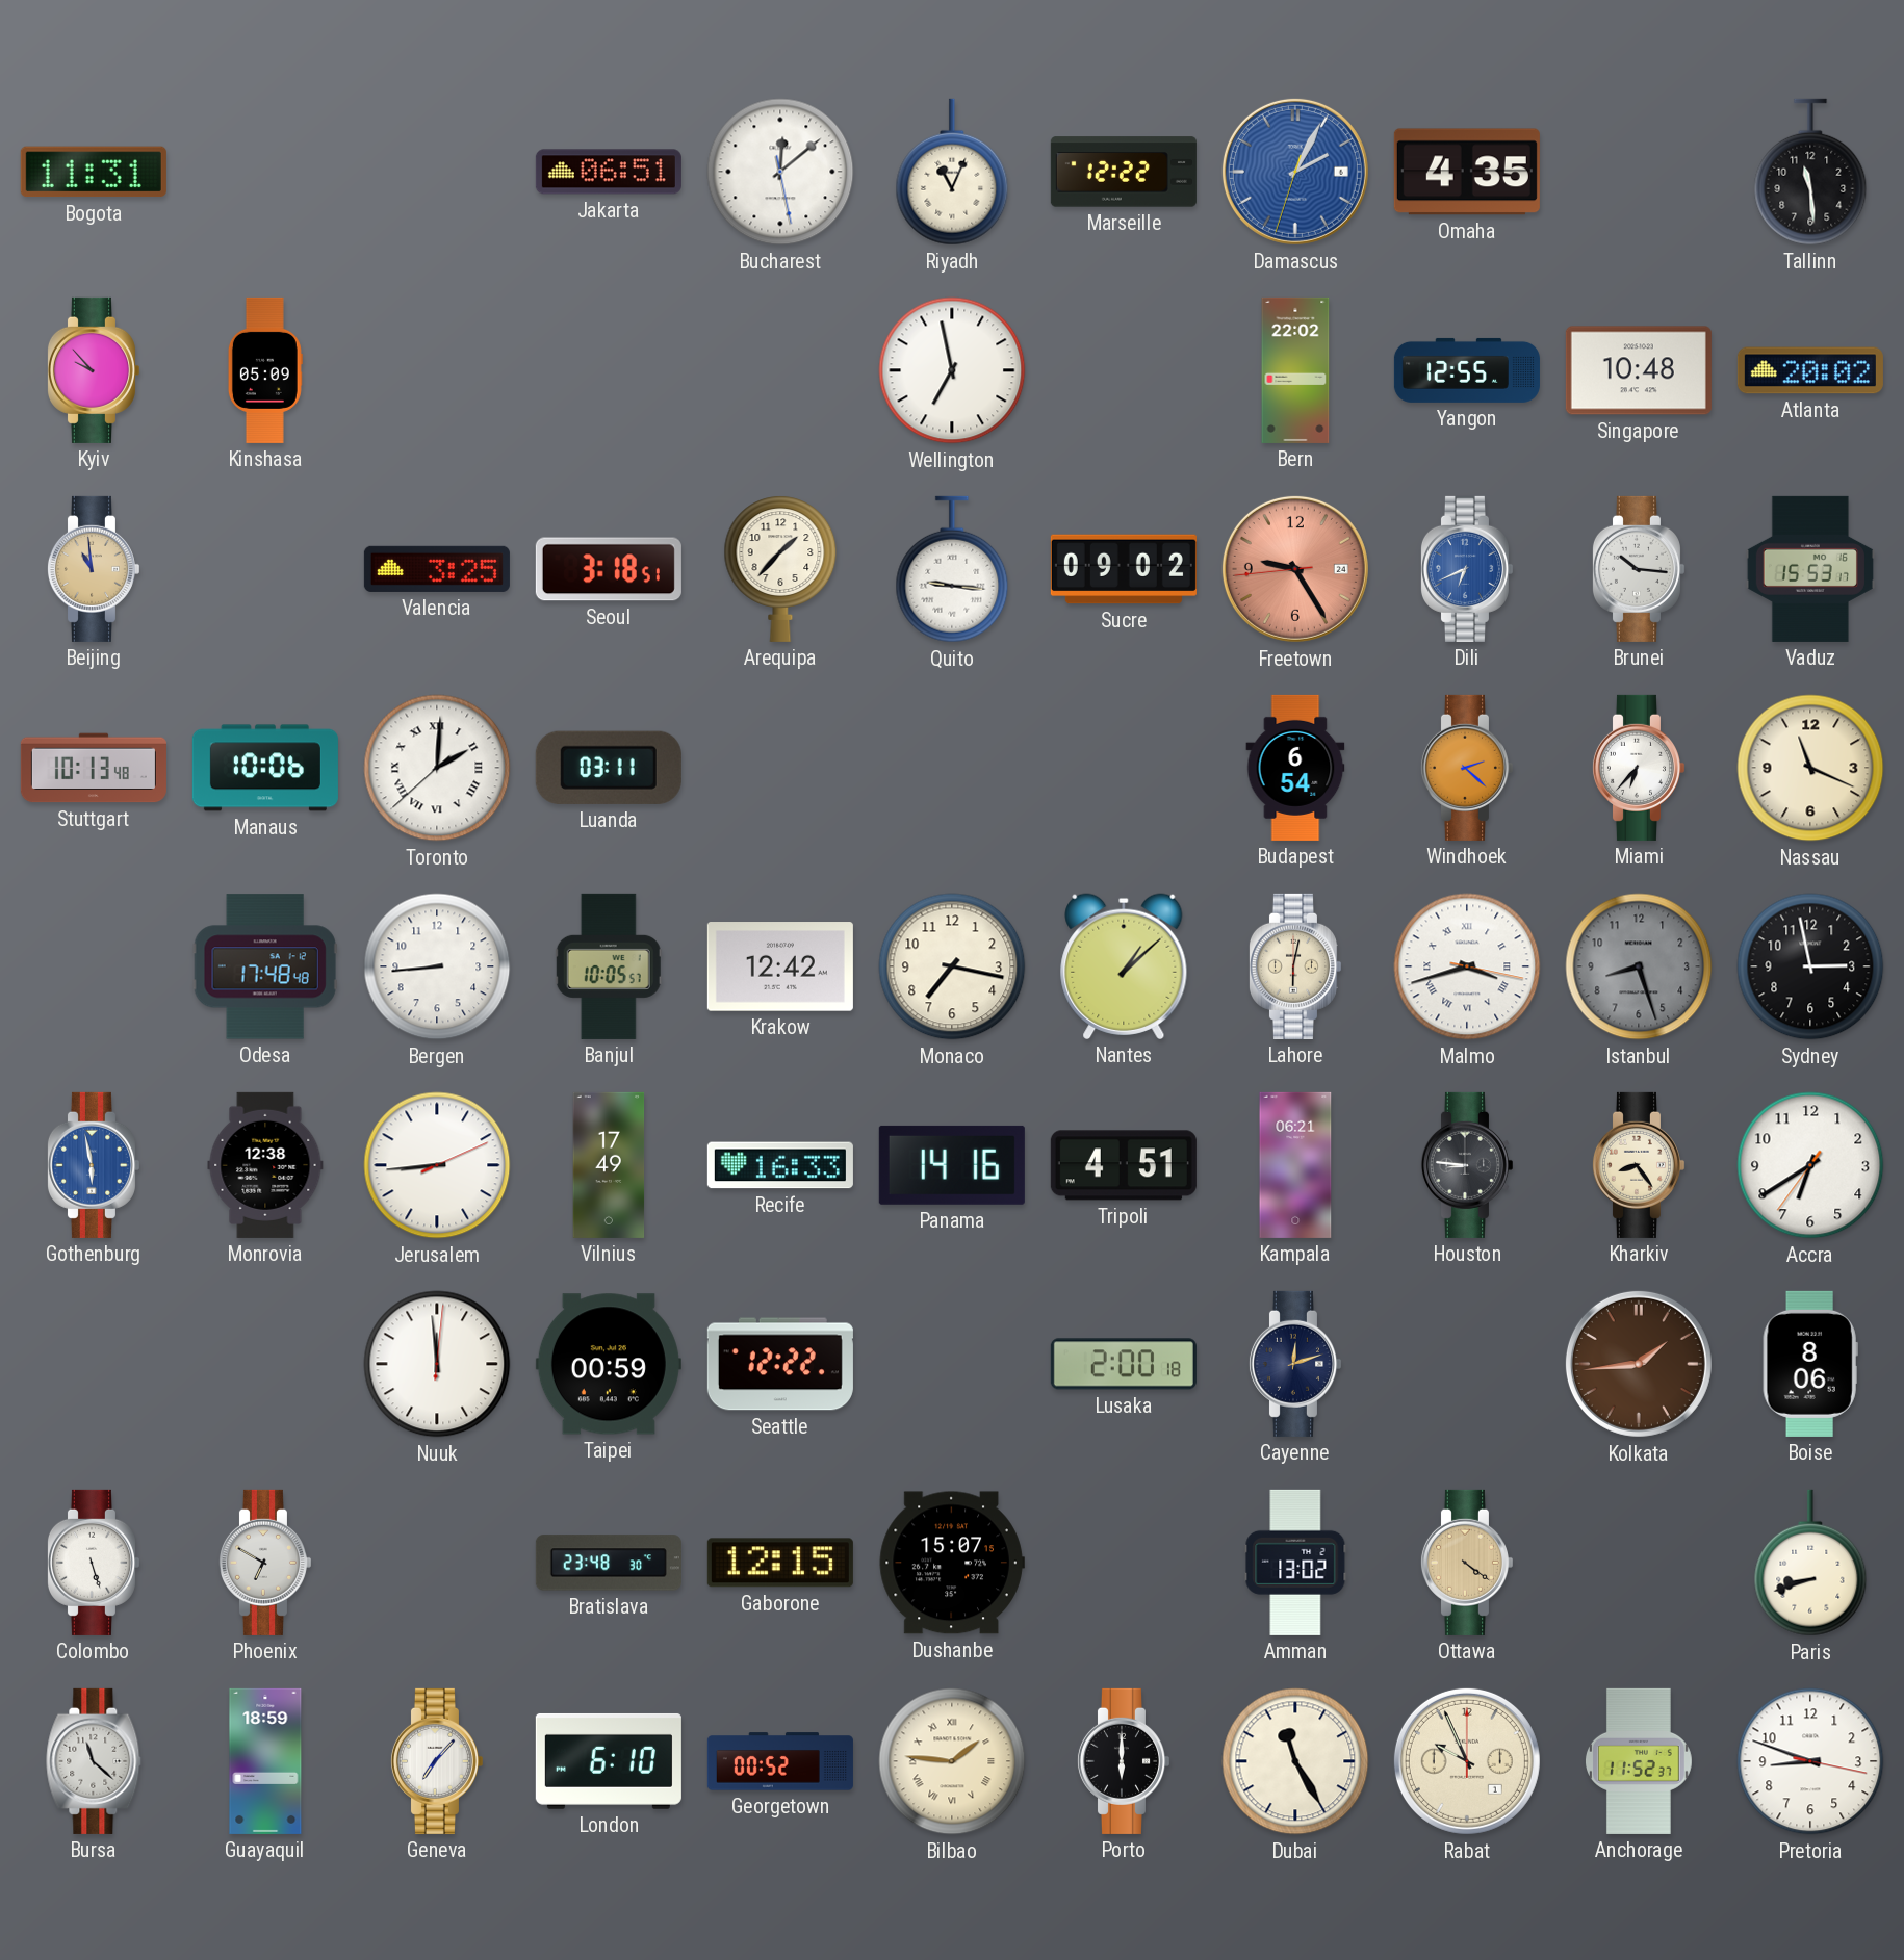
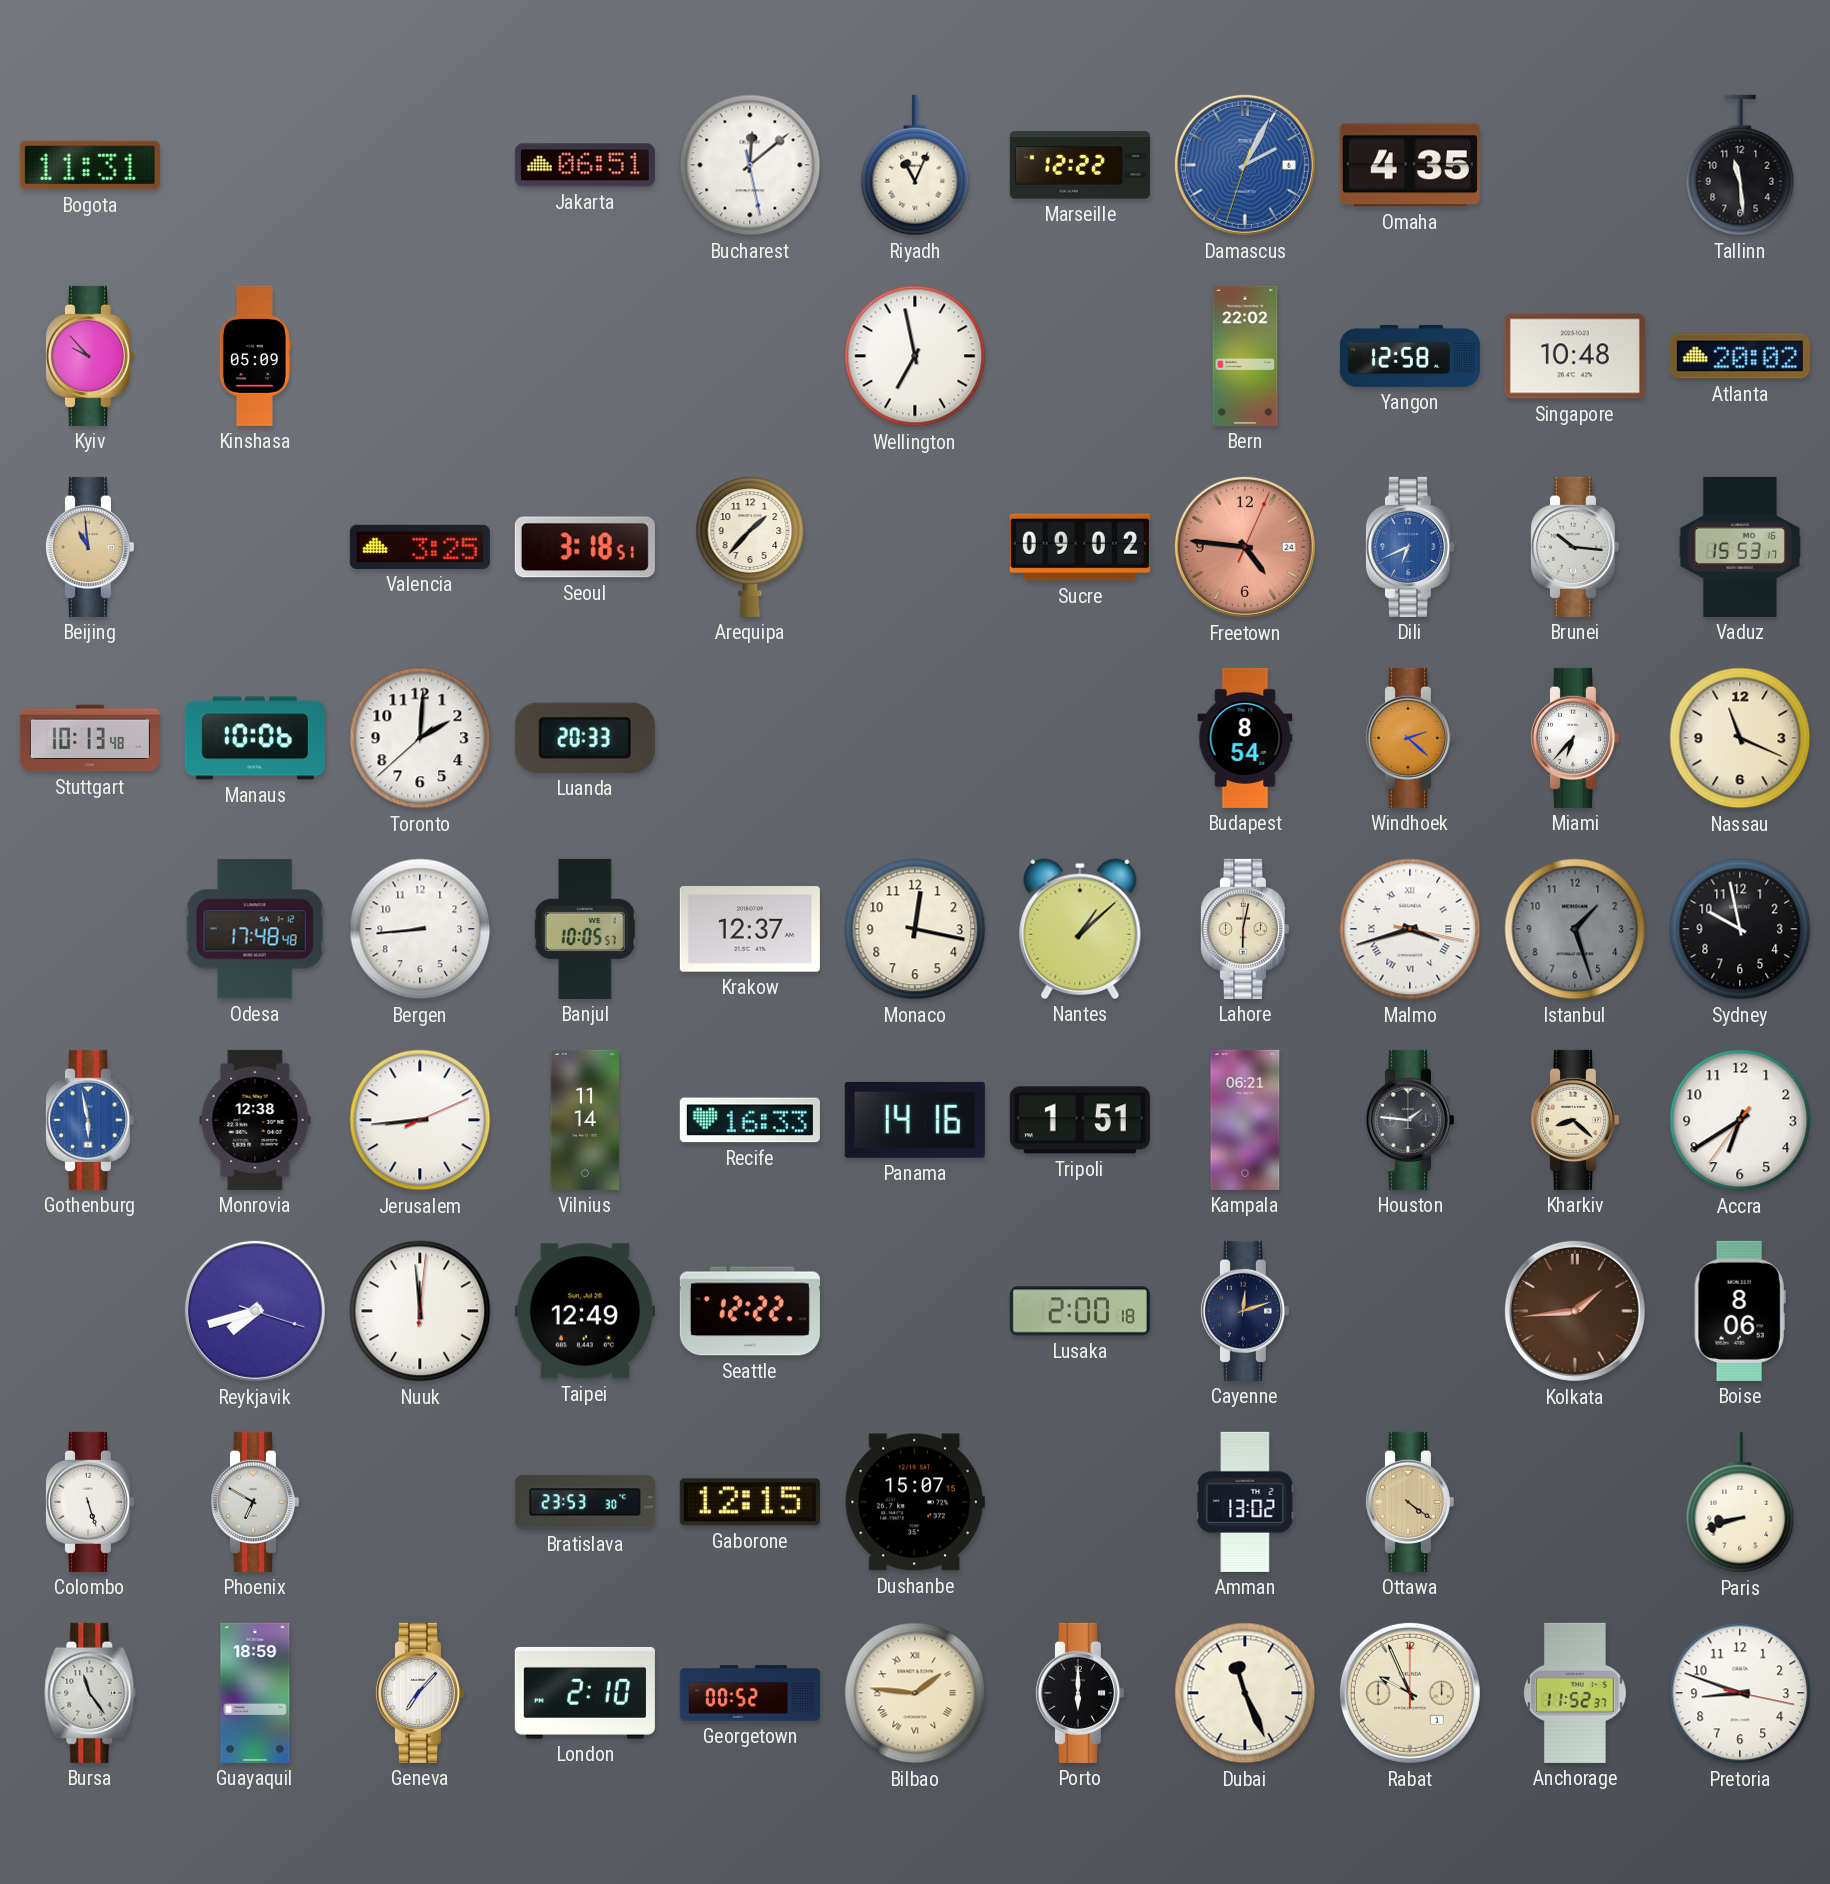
Yangon: 12:55 -> 12:58
Quito: 9:16 -> none
Freetown: 9:24 -> 4:46
Toronto numerals: Roman -> Arabic
Luanda: 03:11 -> 20:33
Budapest: 6:54 -> 8:54
Krakow: 12:42 -> 12:37
Monaco: 7:17 -> 12:17
Istanbul: 8:27 -> 1:27
Sydney: 2:58 -> 9:58
Vilnius: 17:49 -> 11:14
Tripoli: 4:51 -> 1:51
Houston: 8:46 -> 1:46
Kharkiv: 8:24 -> 8:22
Reykjavik: none -> 7:42
Taipei: 00:59 -> 12:49
Bratislava: 23:48 -> 23:53
Bursa: 11:22 -> 11:24
London: 6:10 -> 2:10
Dubai: 11:25 -> 11:26
